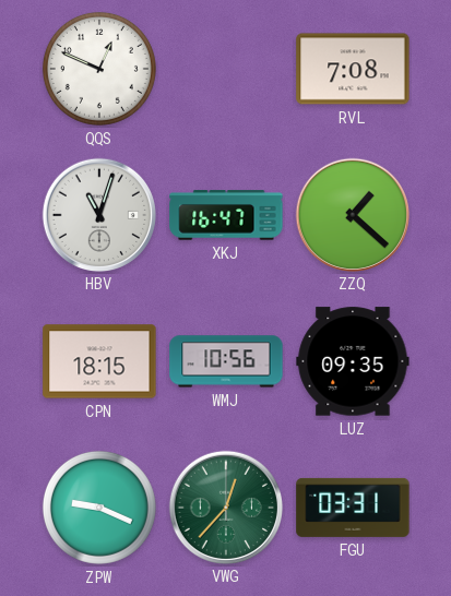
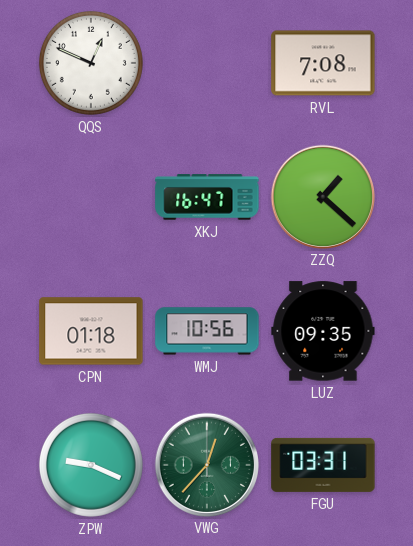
HBV: 11:03 -> none
CPN: 18:15 -> 01:18
